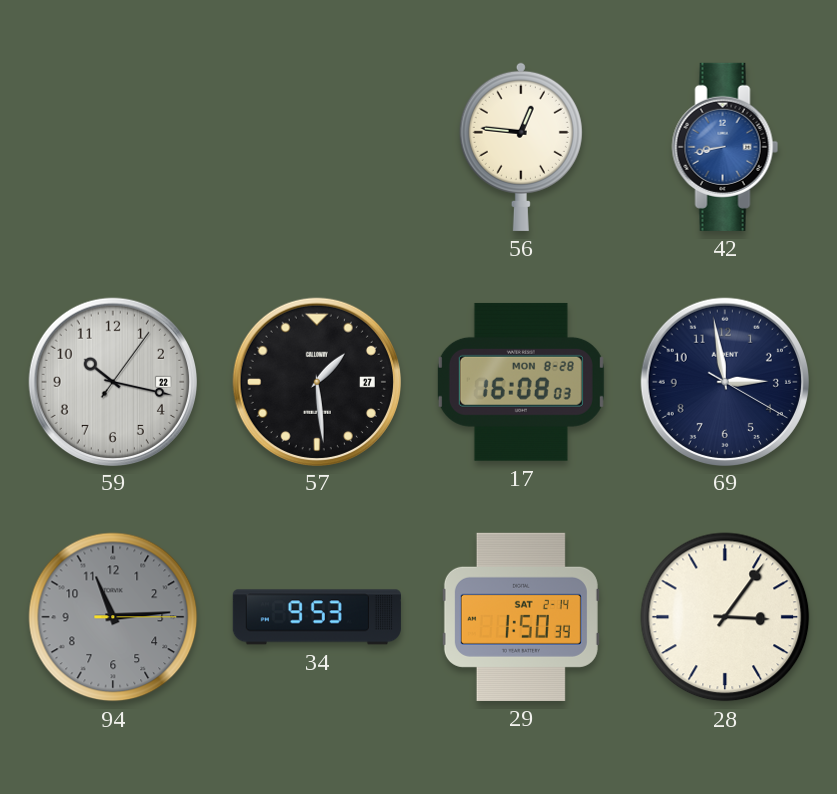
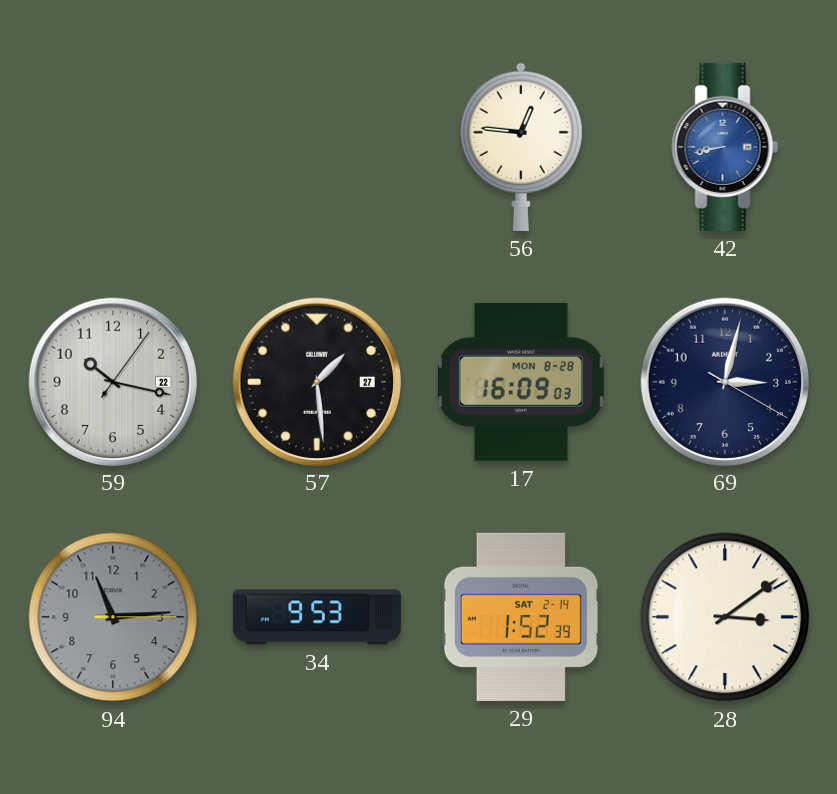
17: 16:08 -> 16:09
69: 2:58 -> 3:02
29: 1:50 -> 1:52
28: 3:06 -> 3:09
